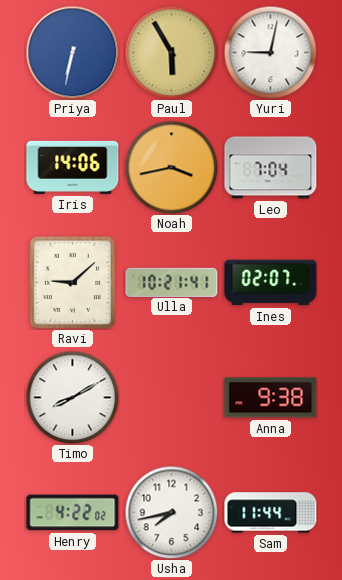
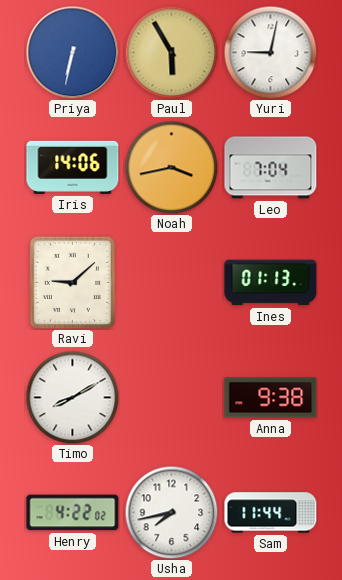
Ulla: 10:21 -> none
Ines: 02:07 -> 01:13
